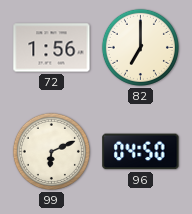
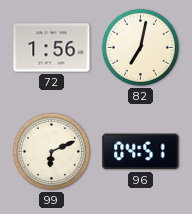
82: 7:00 -> 7:02
96: 04:50 -> 04:51
